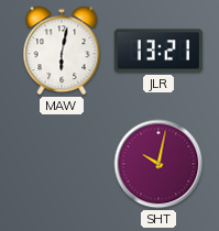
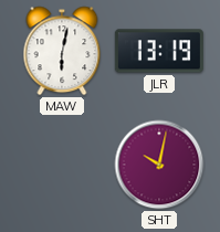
JLR: 13:21 -> 13:19
